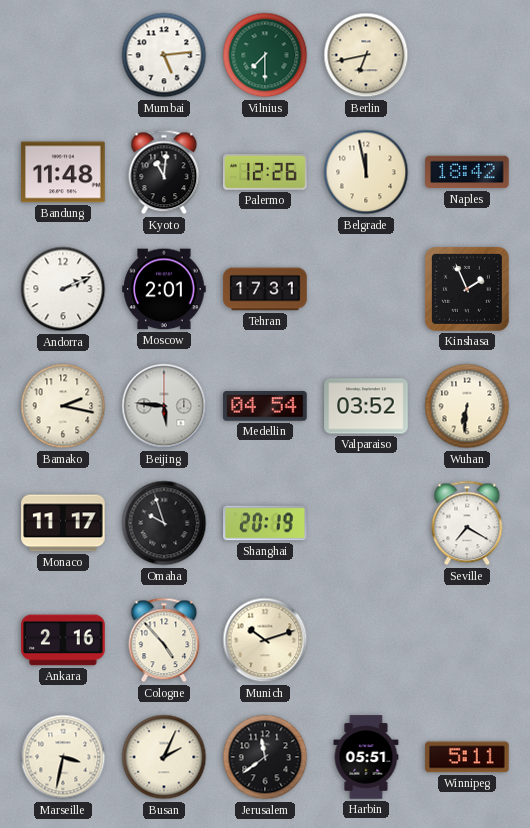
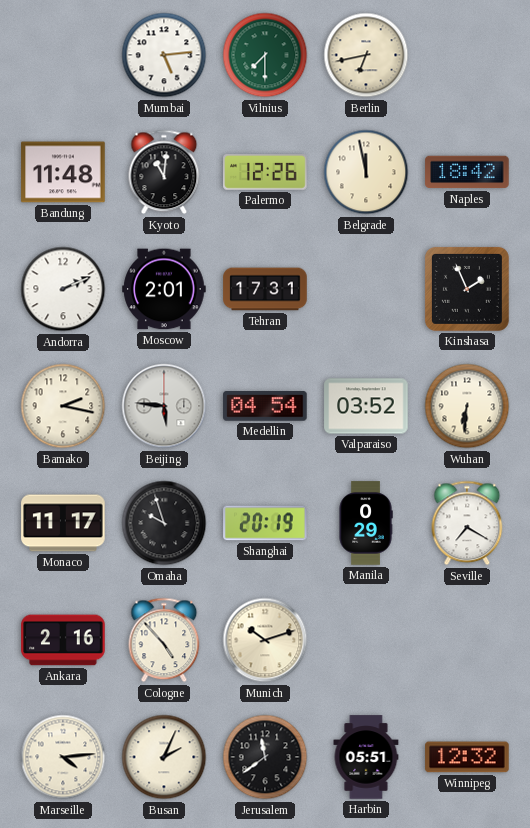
Manila: none -> 0:29
Marseille: 3:32 -> 4:14
Winnipeg: 5:11 -> 12:32
